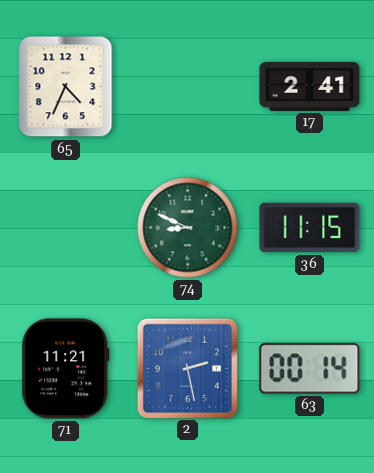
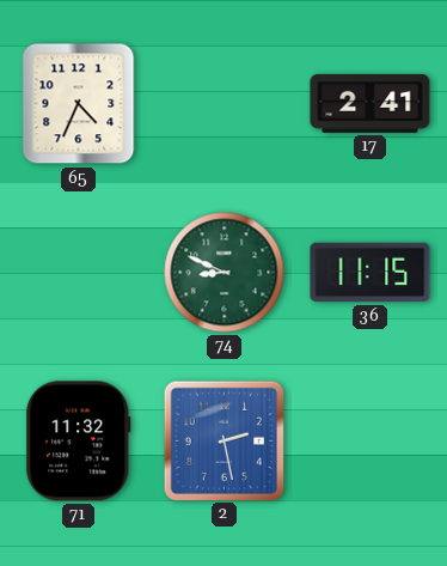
71: 11:21 -> 11:32
63: 00:14 -> none
